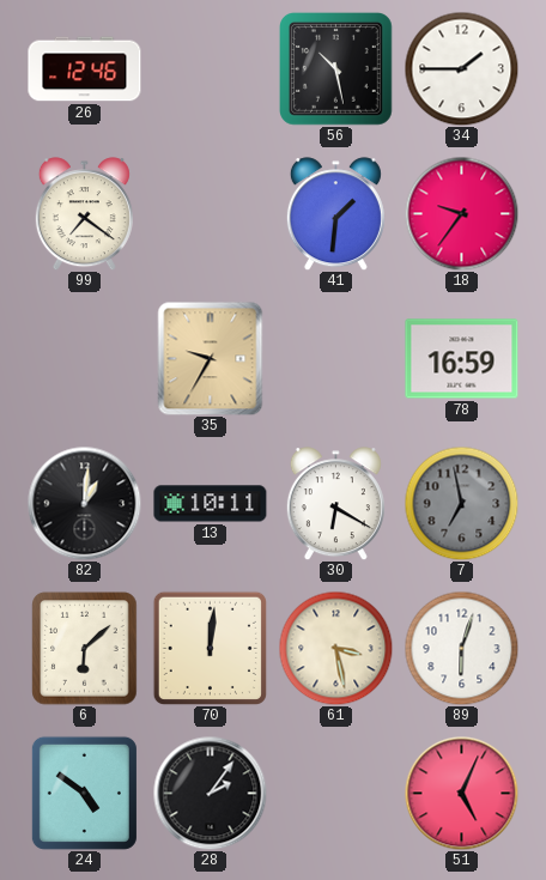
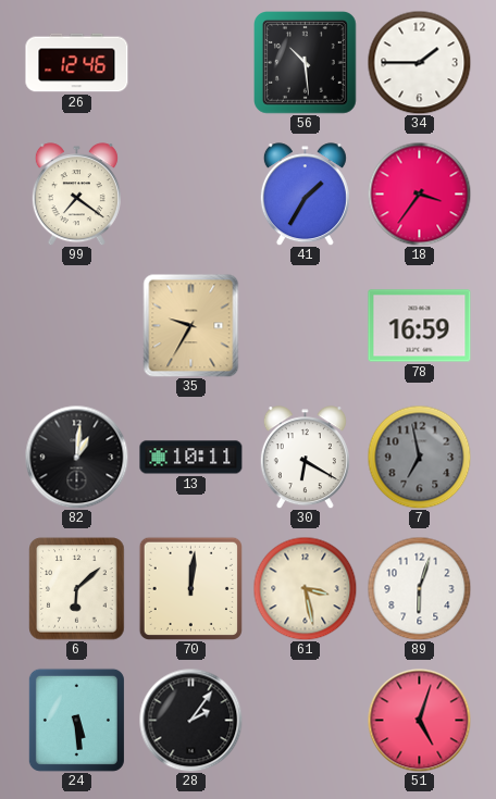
56: 10:28 -> 10:29
41: 1:31 -> 1:35
18: 9:36 -> 3:36
24: 4:51 -> 5:29
51: 5:04 -> 5:03
